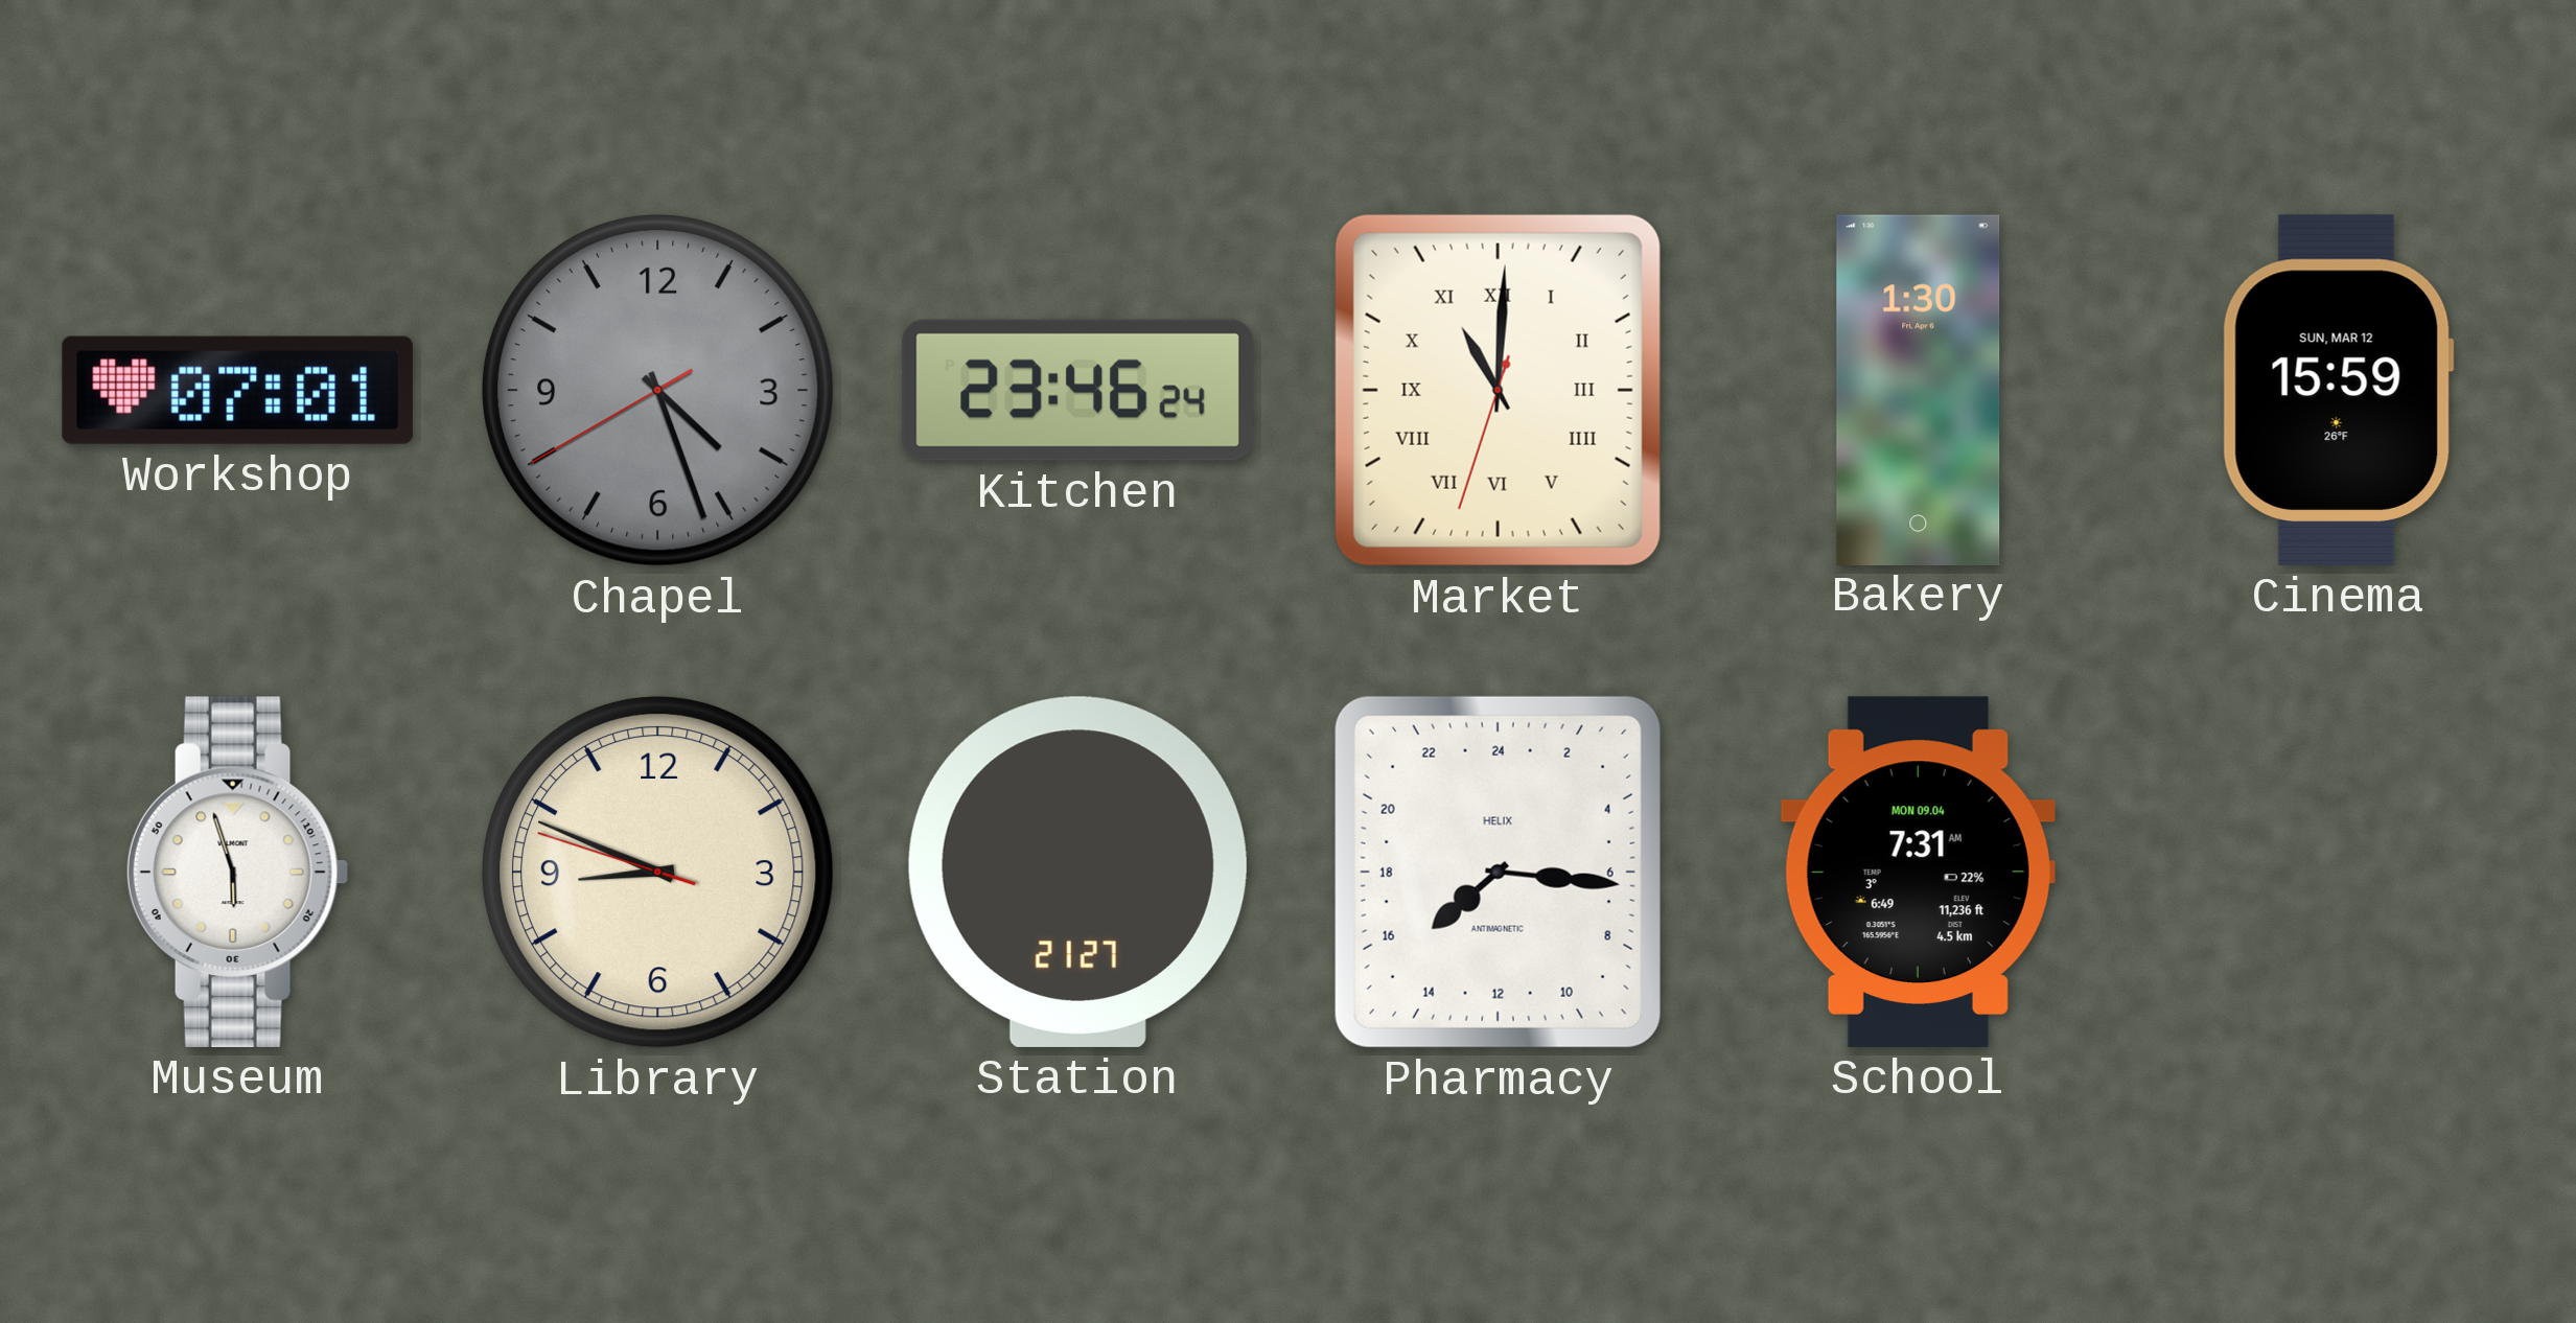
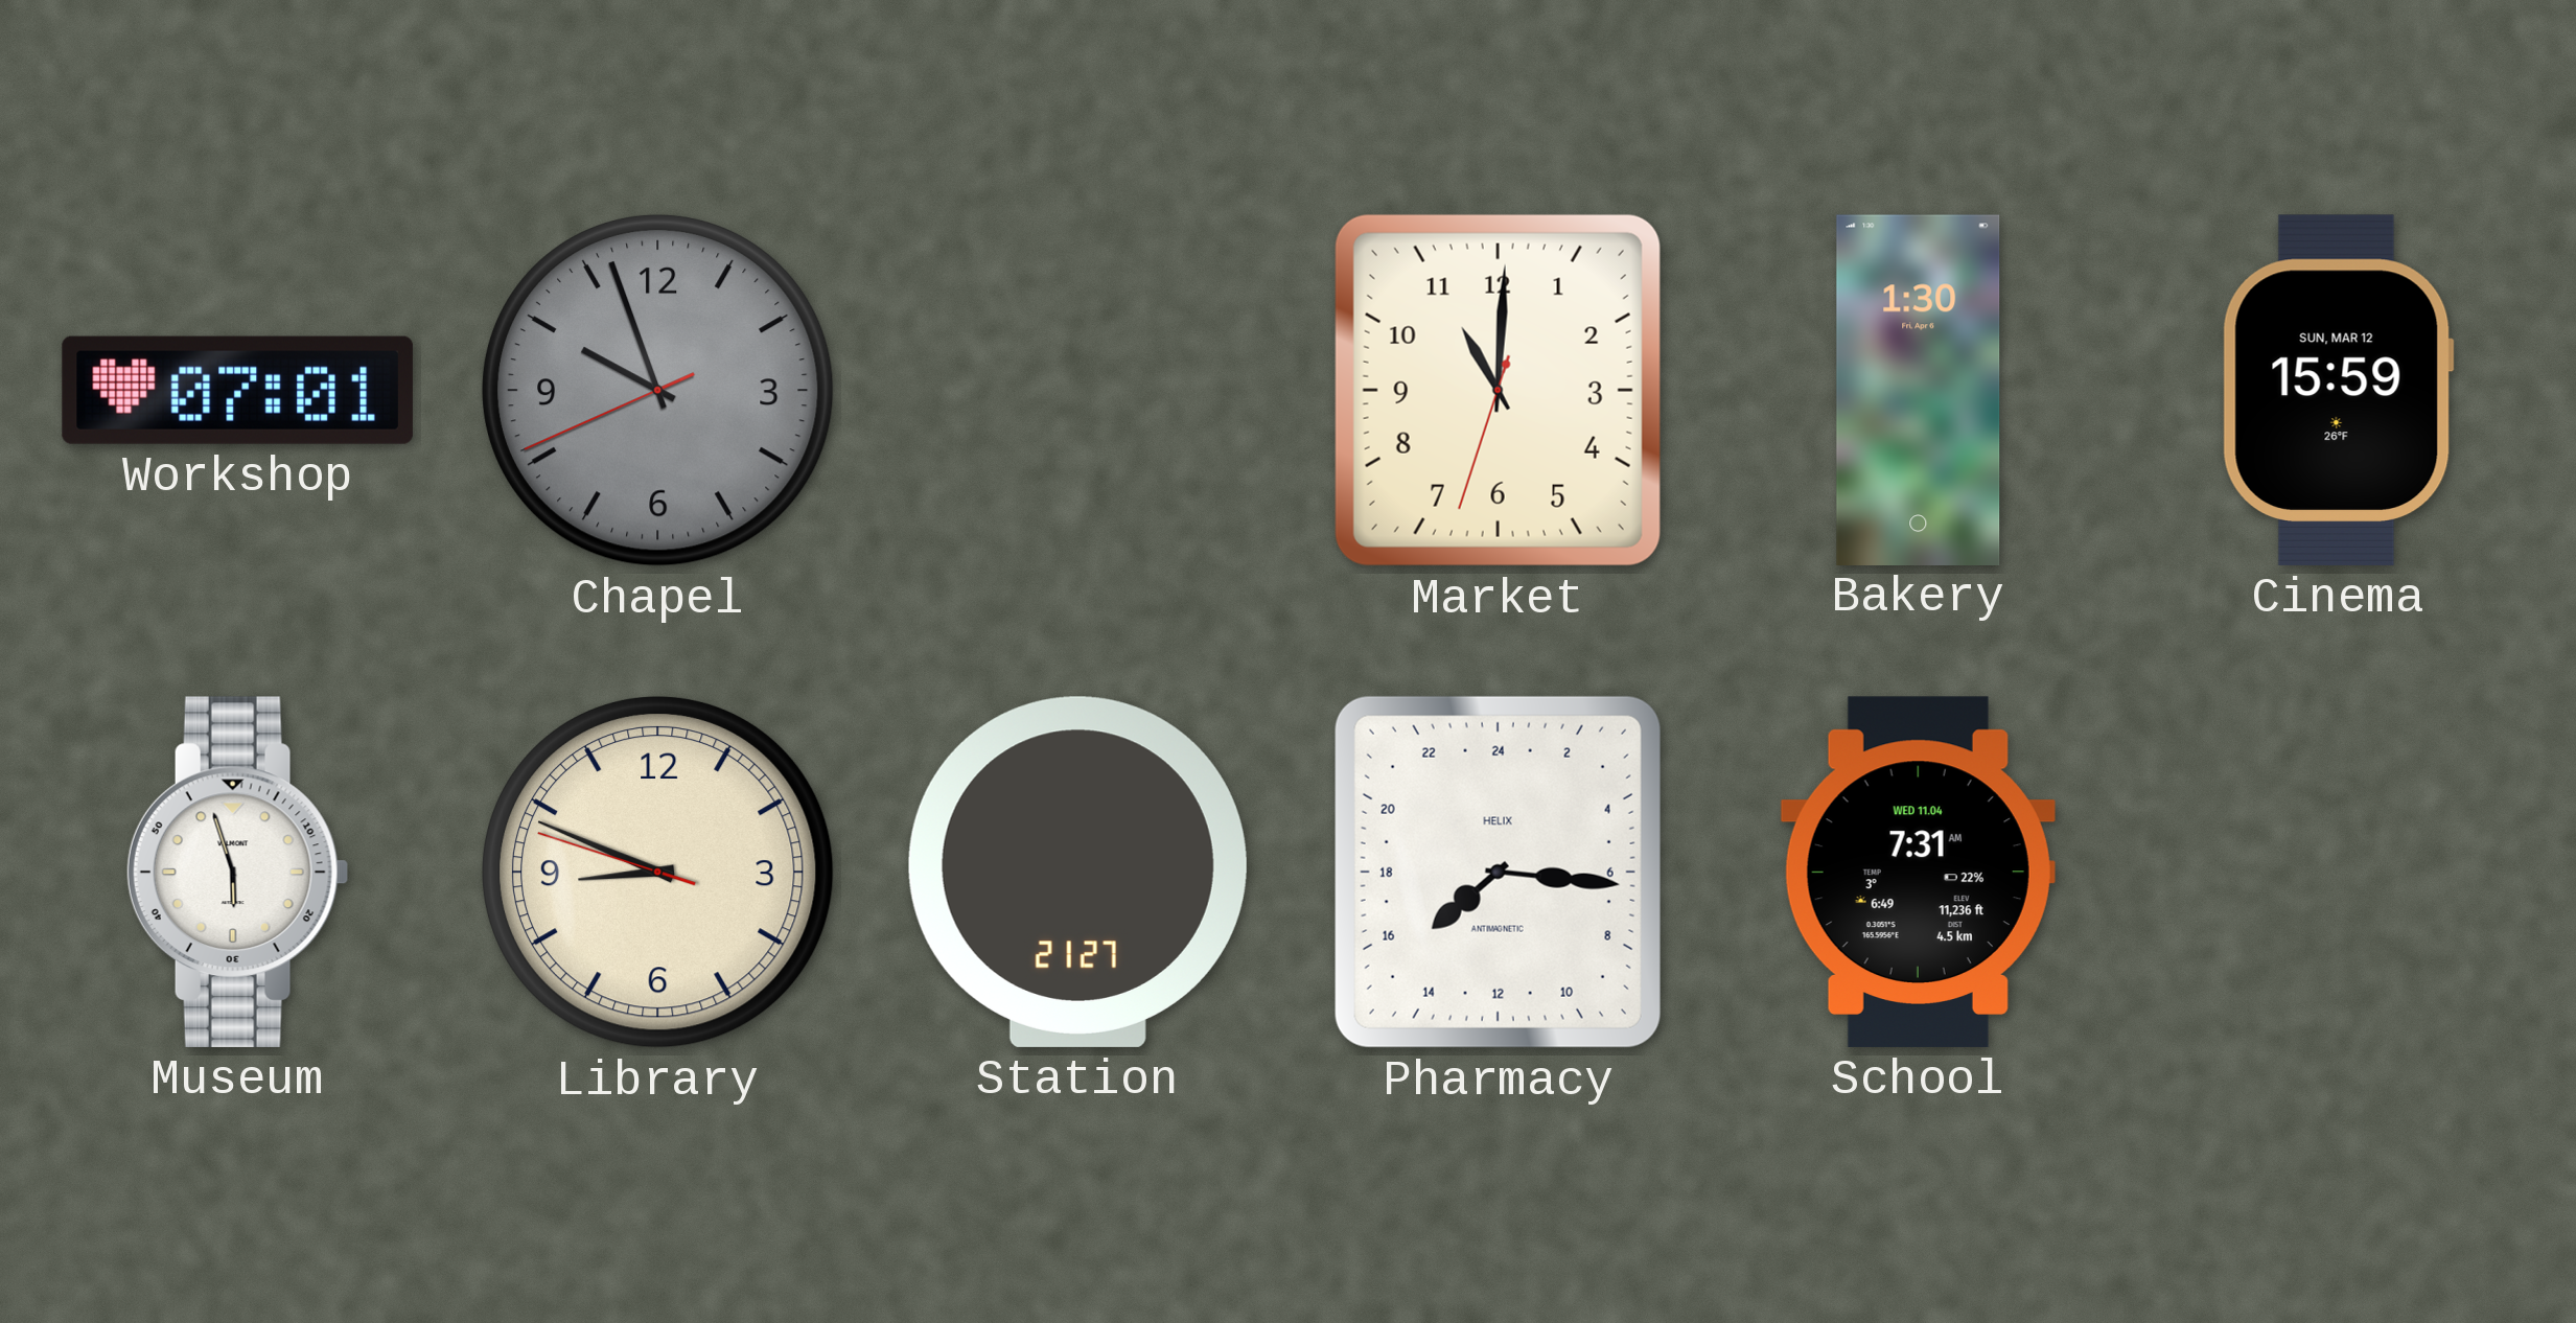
Chapel: 4:26 -> 9:56
Kitchen: 23:46 -> none
Market numerals: Roman -> Arabic
School date: MON 09.04 -> WED 11.04
